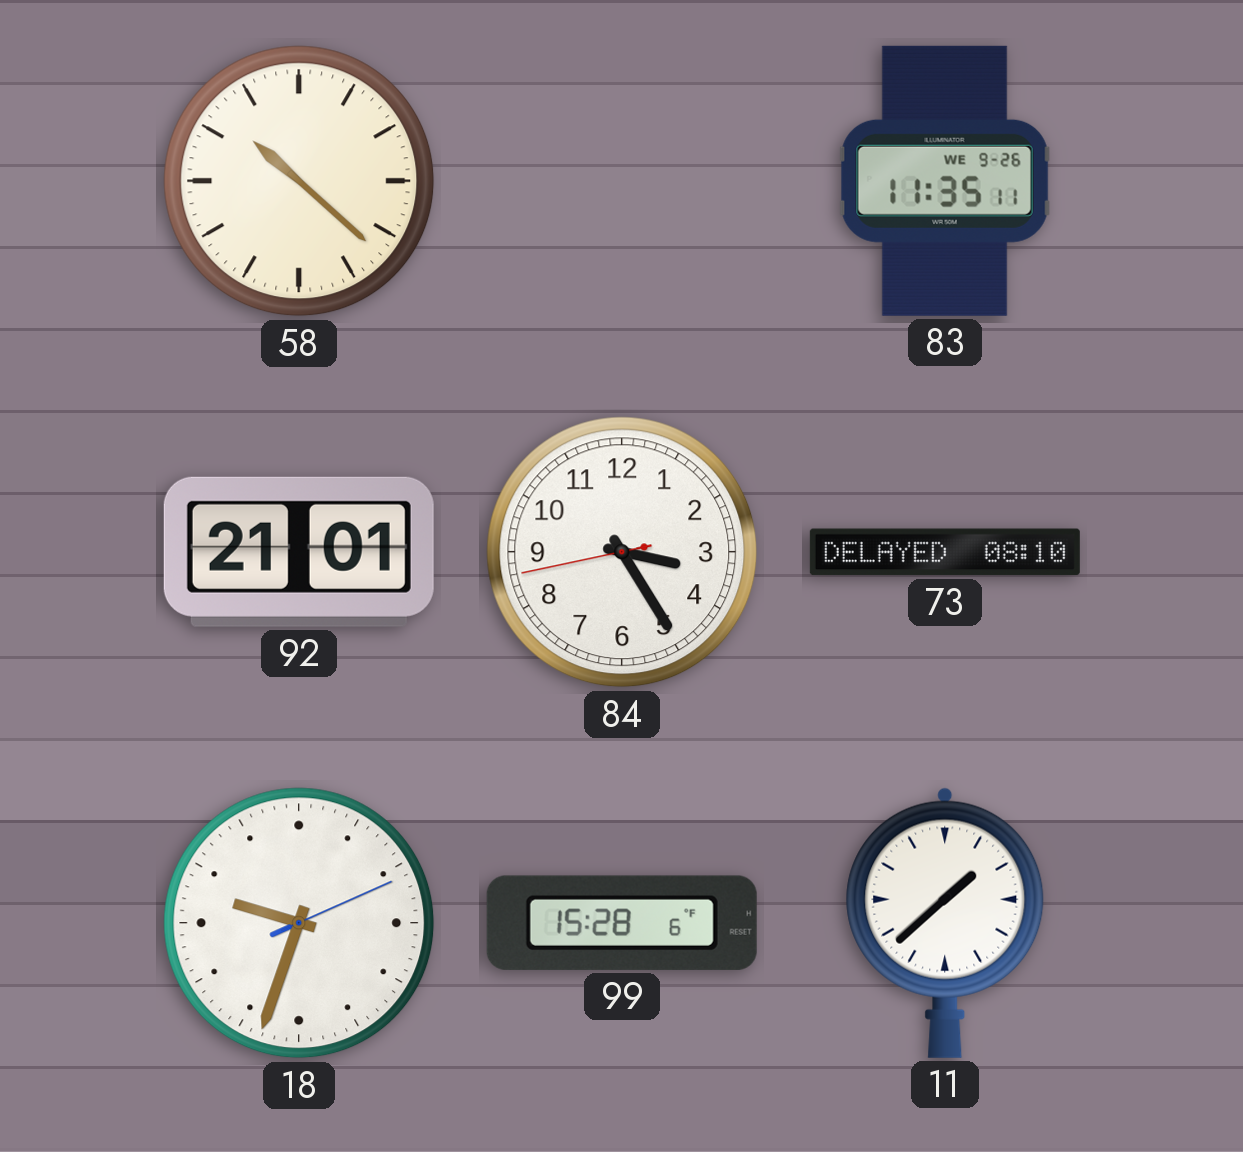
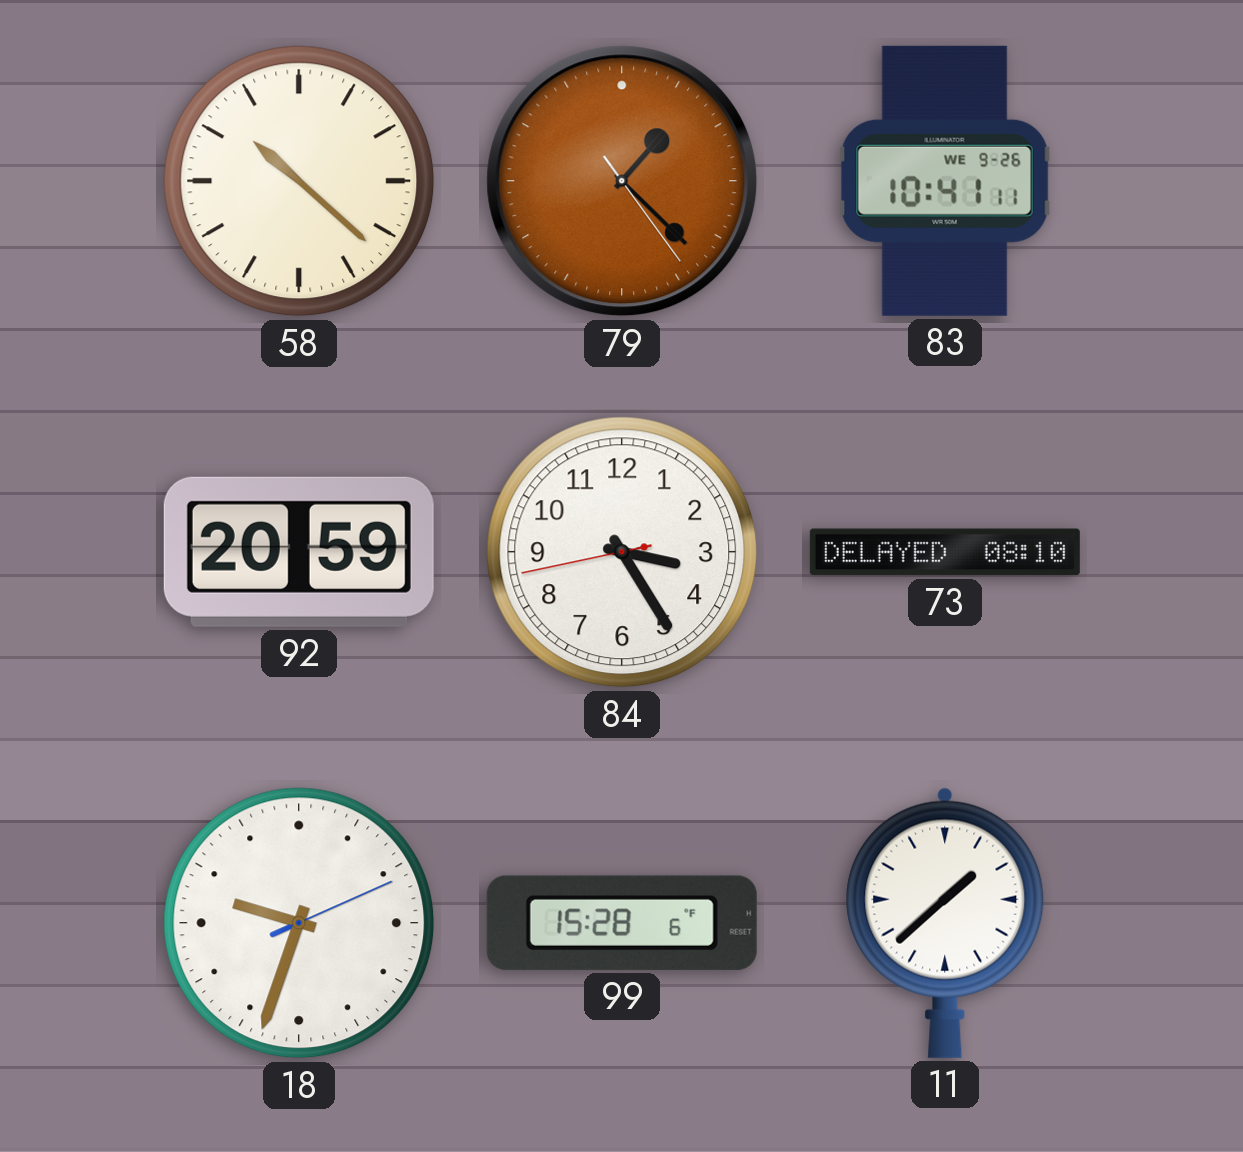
79: none -> 1:22
83: 11:35 -> 10:41
92: 21:01 -> 20:59
